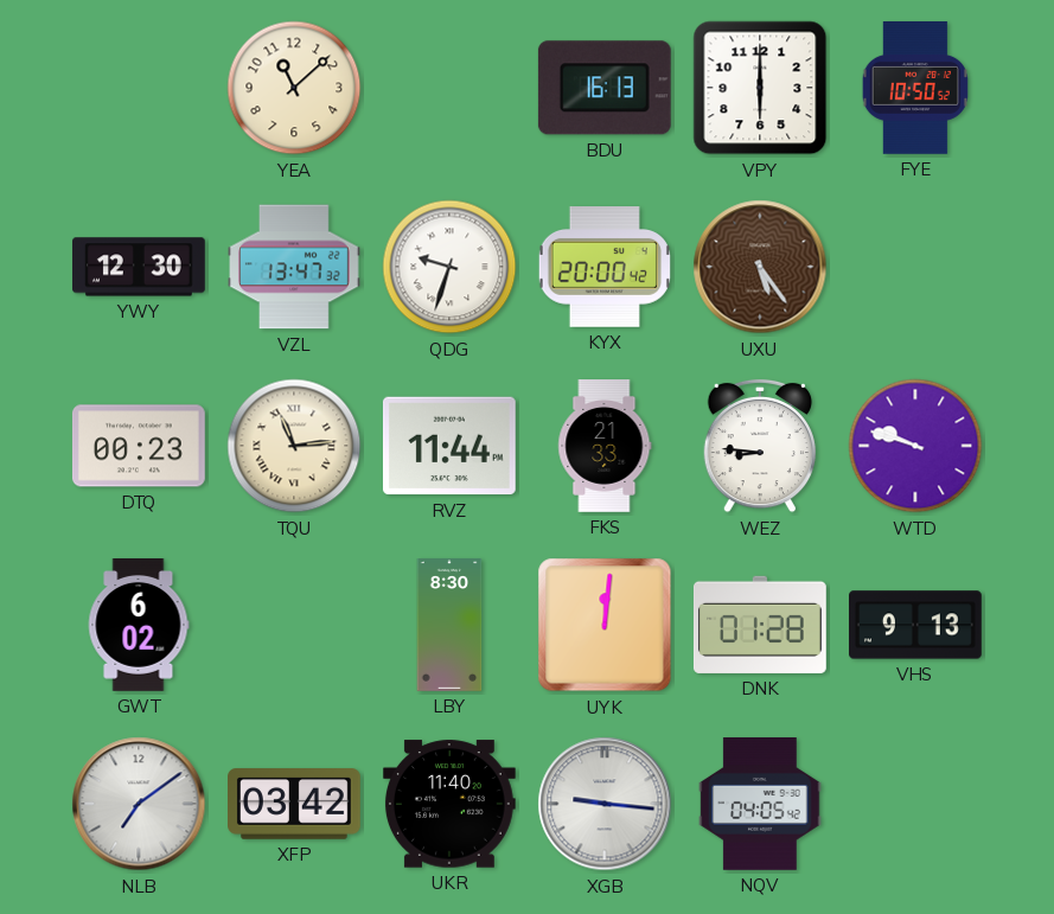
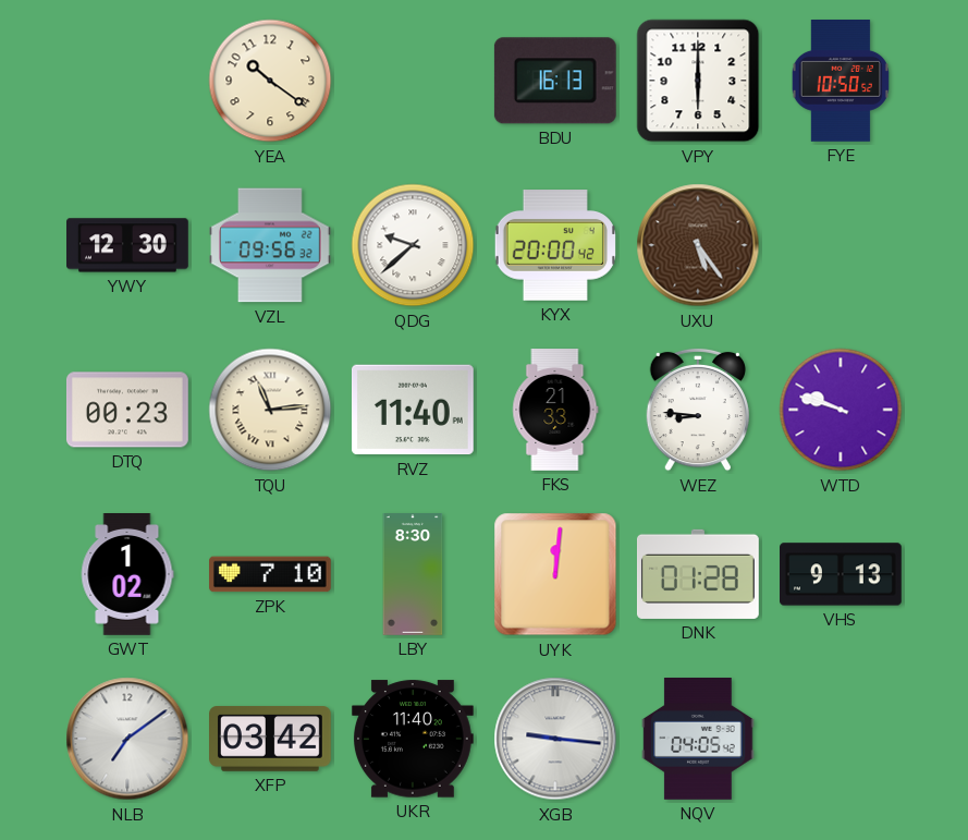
YEA: 11:08 -> 10:21
VZL: 13:47 -> 09:56
QDG: 9:33 -> 9:38
RVZ: 11:44 -> 11:40
GWT: 6:02 -> 1:02
ZPK: none -> 7:10
